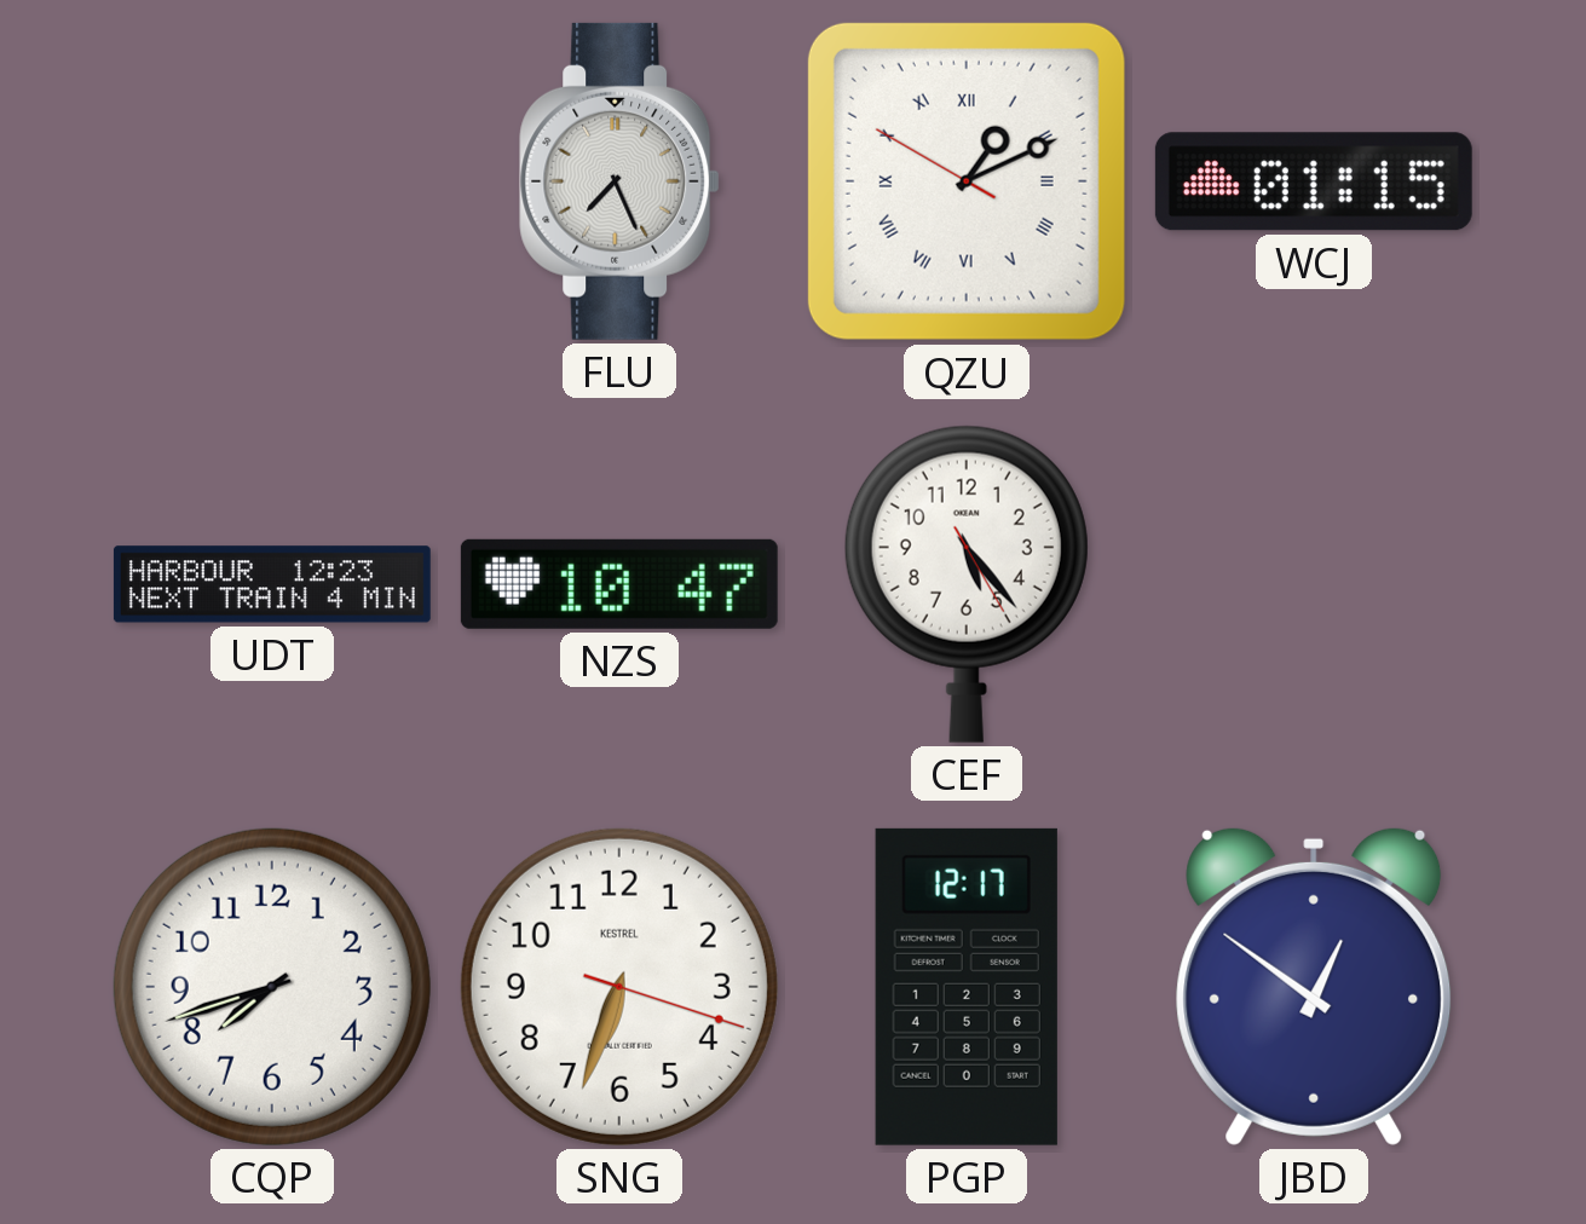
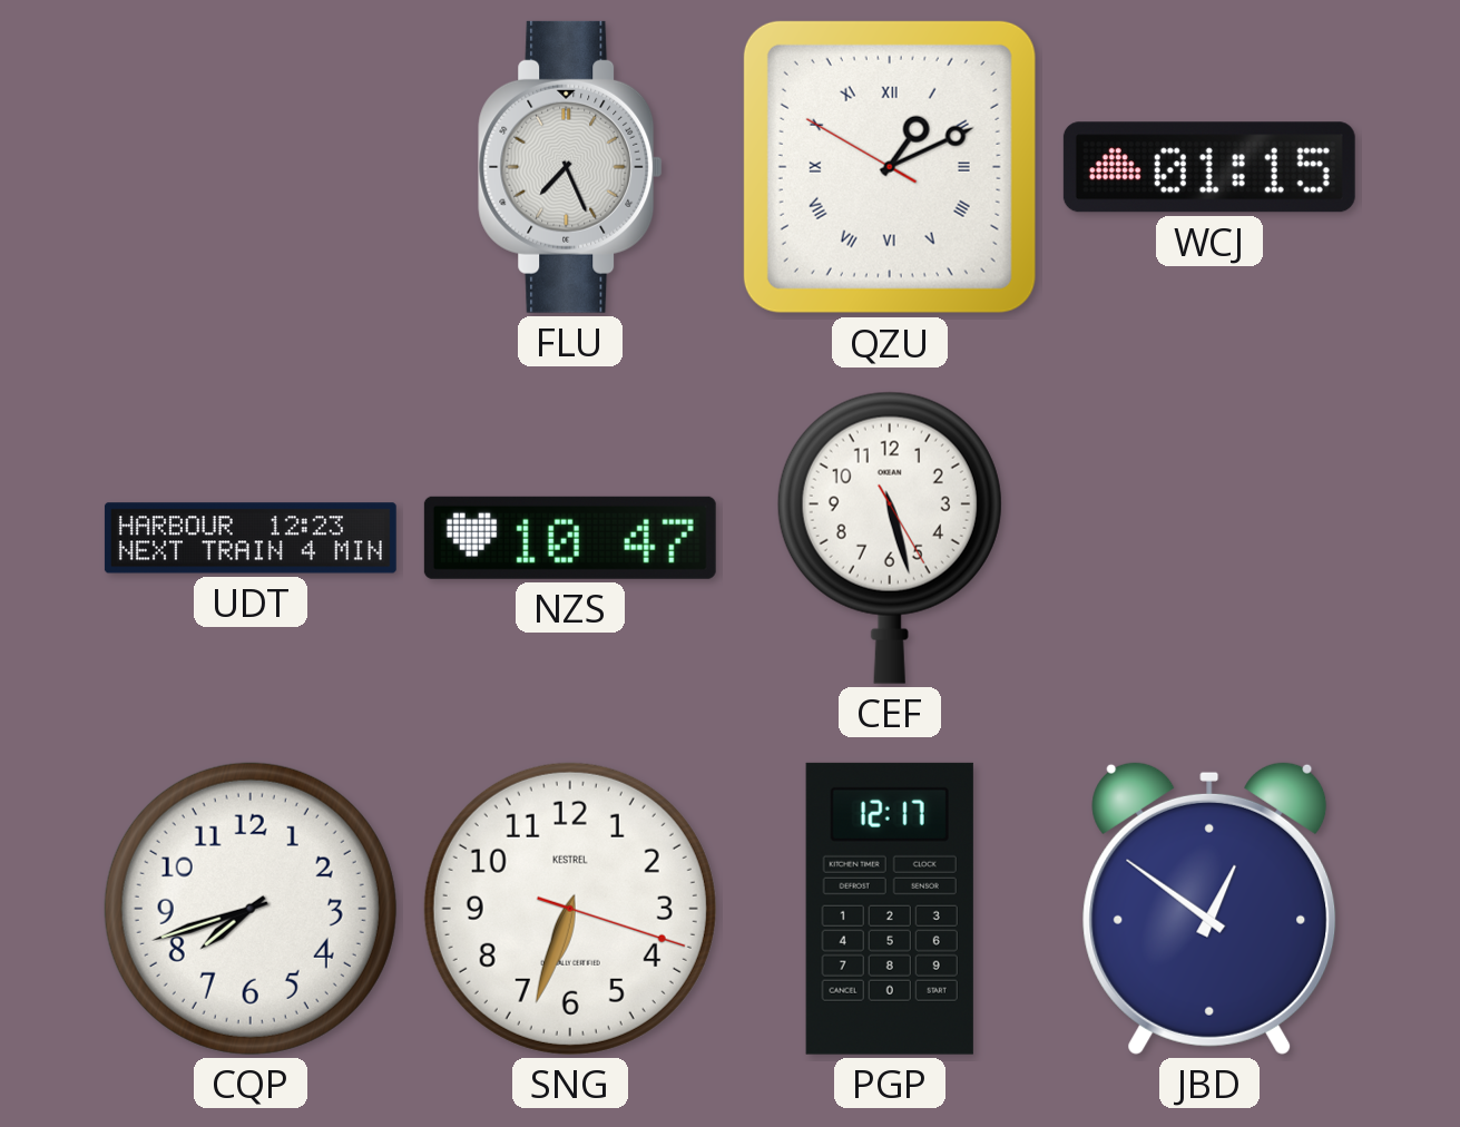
CEF: 5:23 -> 5:27
